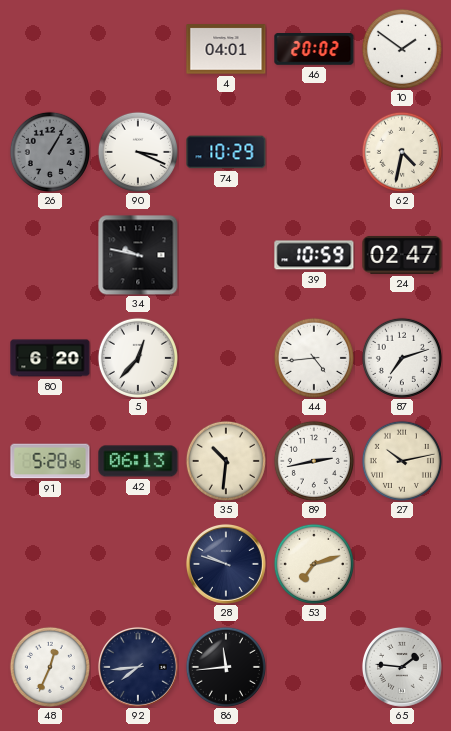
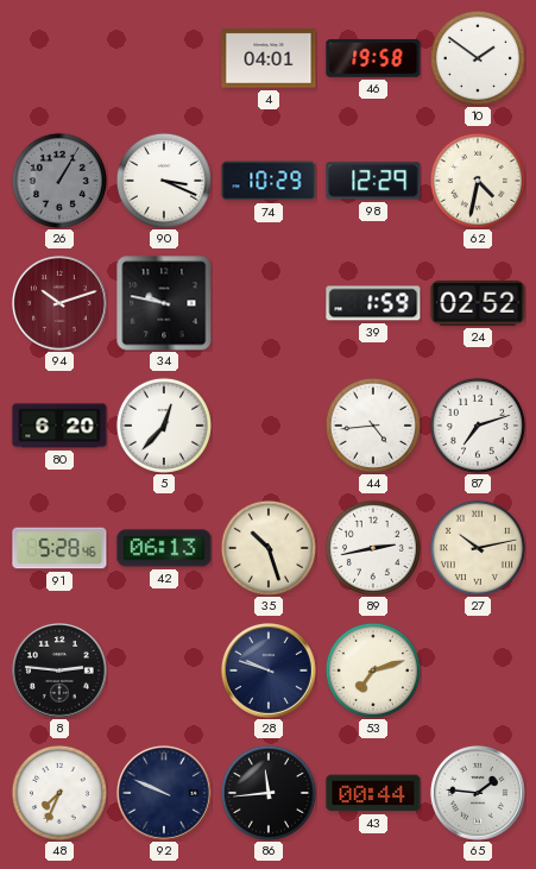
46: 20:02 -> 19:58
98: none -> 12:29
94: none -> 10:12
39: 10:59 -> 1:59
24: 02:47 -> 02:52
35: 10:31 -> 10:27
8: none -> 2:46
48: 12:34 -> 7:34
92: 7:44 -> 9:49
43: none -> 00:44
